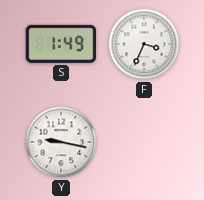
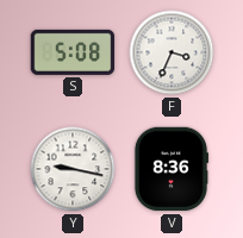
S: 1:49 -> 5:08
V: none -> 8:36
